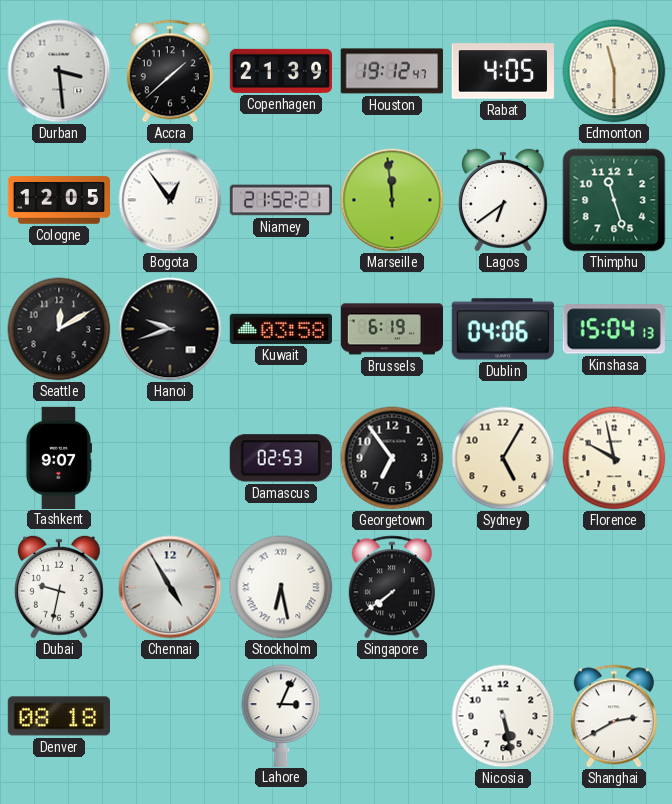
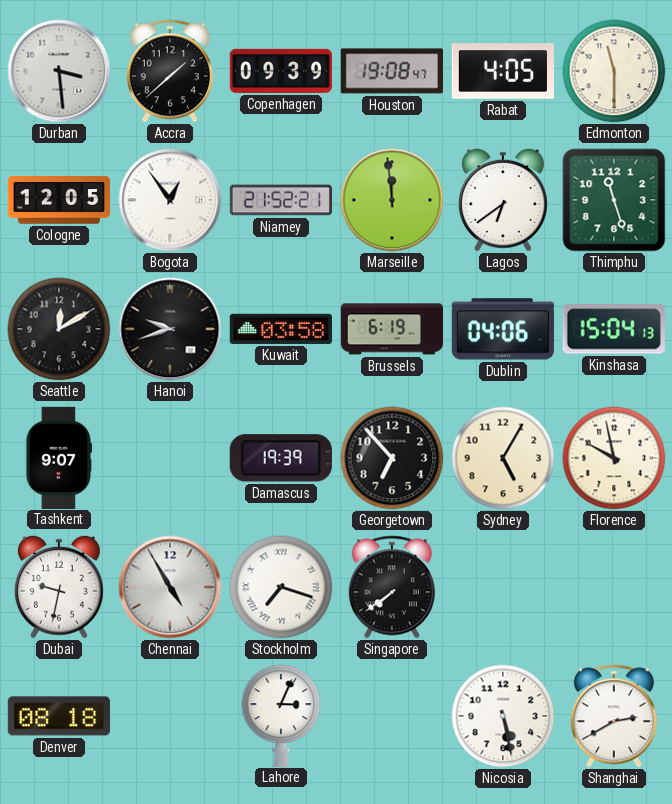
Copenhagen: 21:39 -> 09:39
Houston: 19:12 -> 19:08
Damascus: 02:53 -> 19:39
Georgetown: 6:54 -> 6:53
Stockholm: 6:28 -> 7:18
